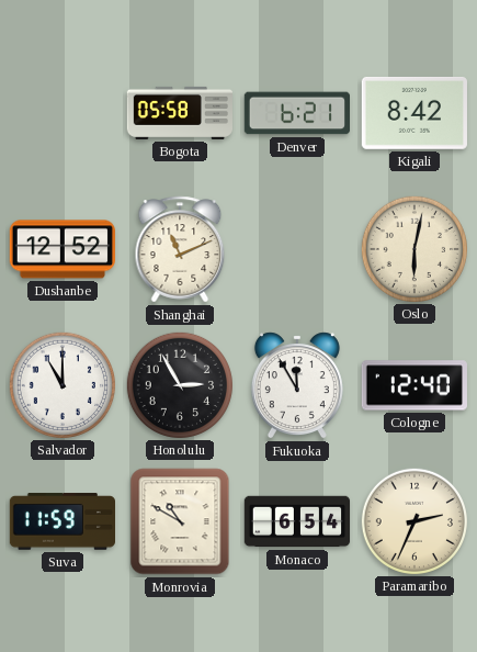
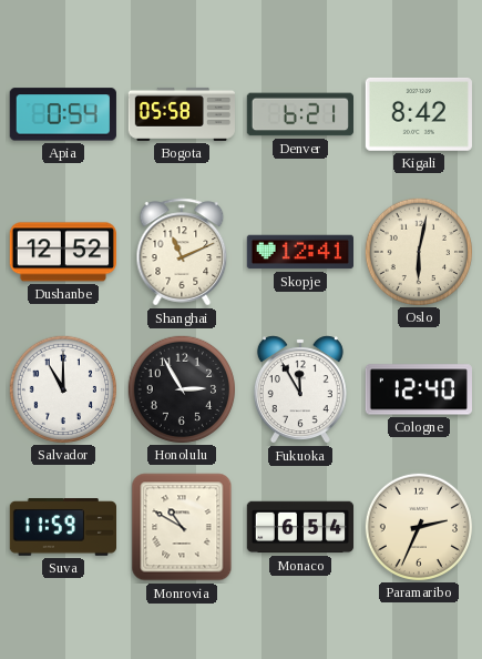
Apia: none -> 0:54
Skopje: none -> 12:41
